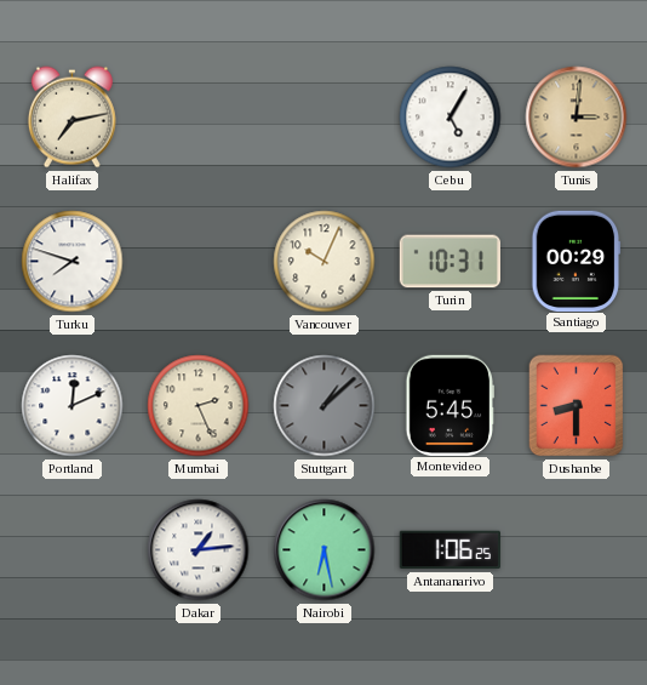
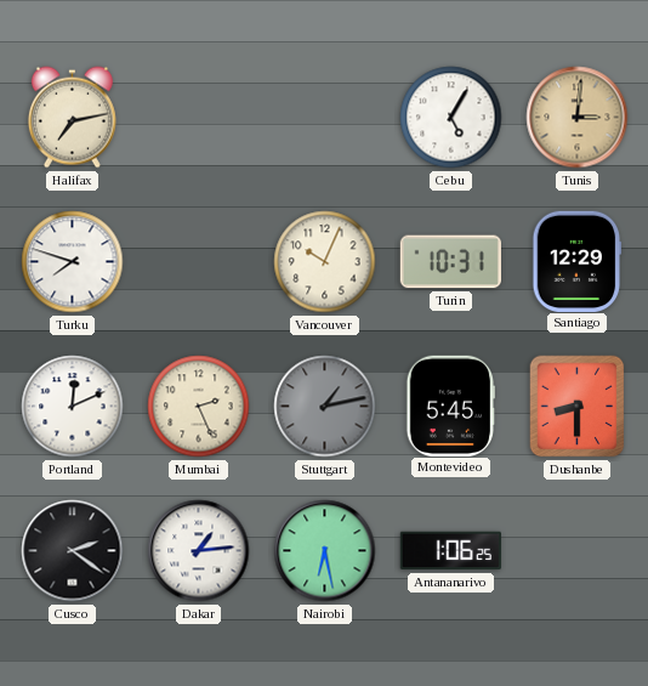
Santiago: 00:29 -> 12:29
Stuttgart: 1:08 -> 1:13
Cusco: none -> 2:21
